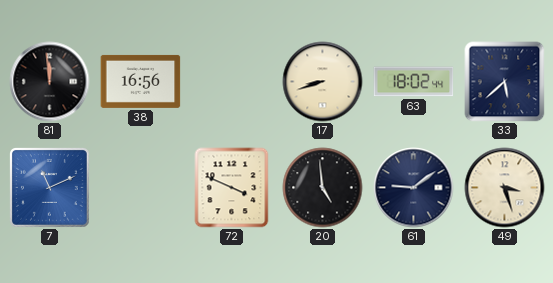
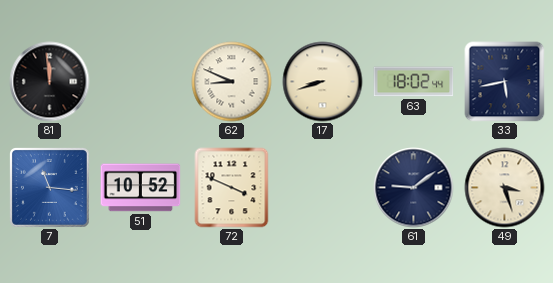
38: 16:56 -> none
62: none -> 8:49
33: 5:38 -> 5:43
7: 11:11 -> 11:16
51: none -> 10:52
20: 4:59 -> none
